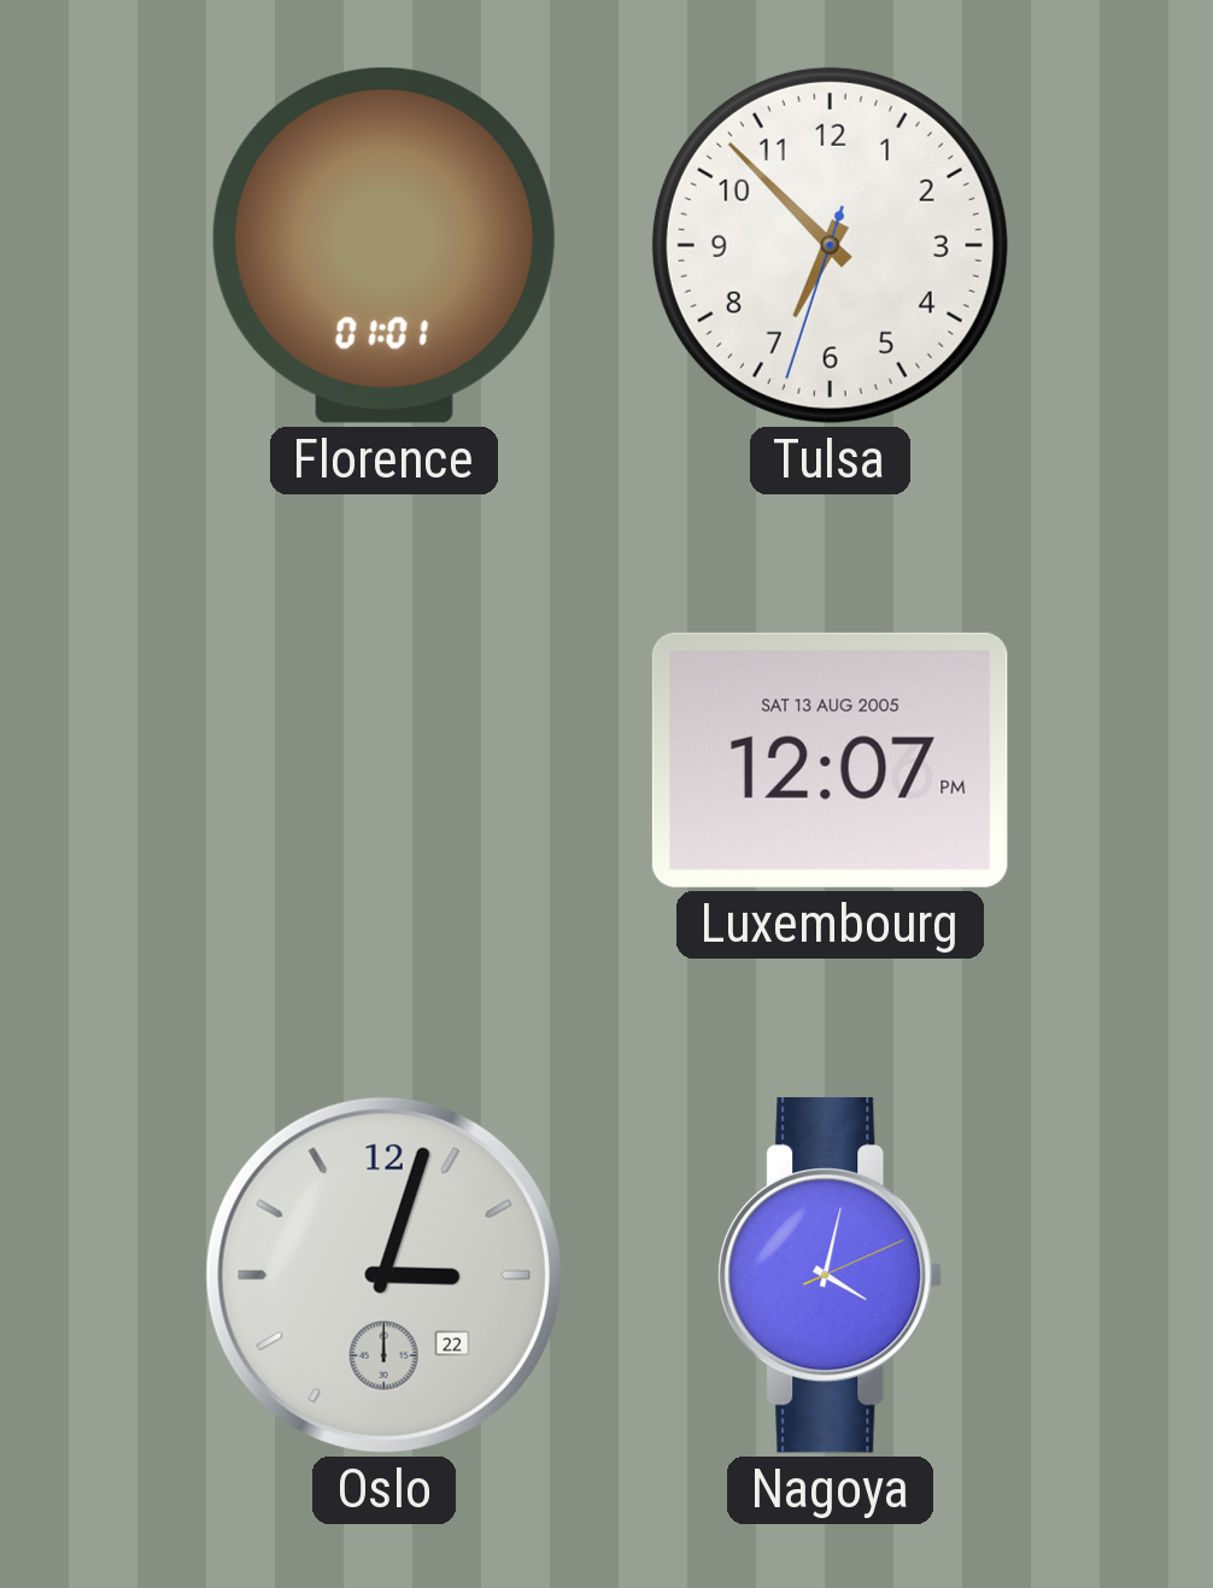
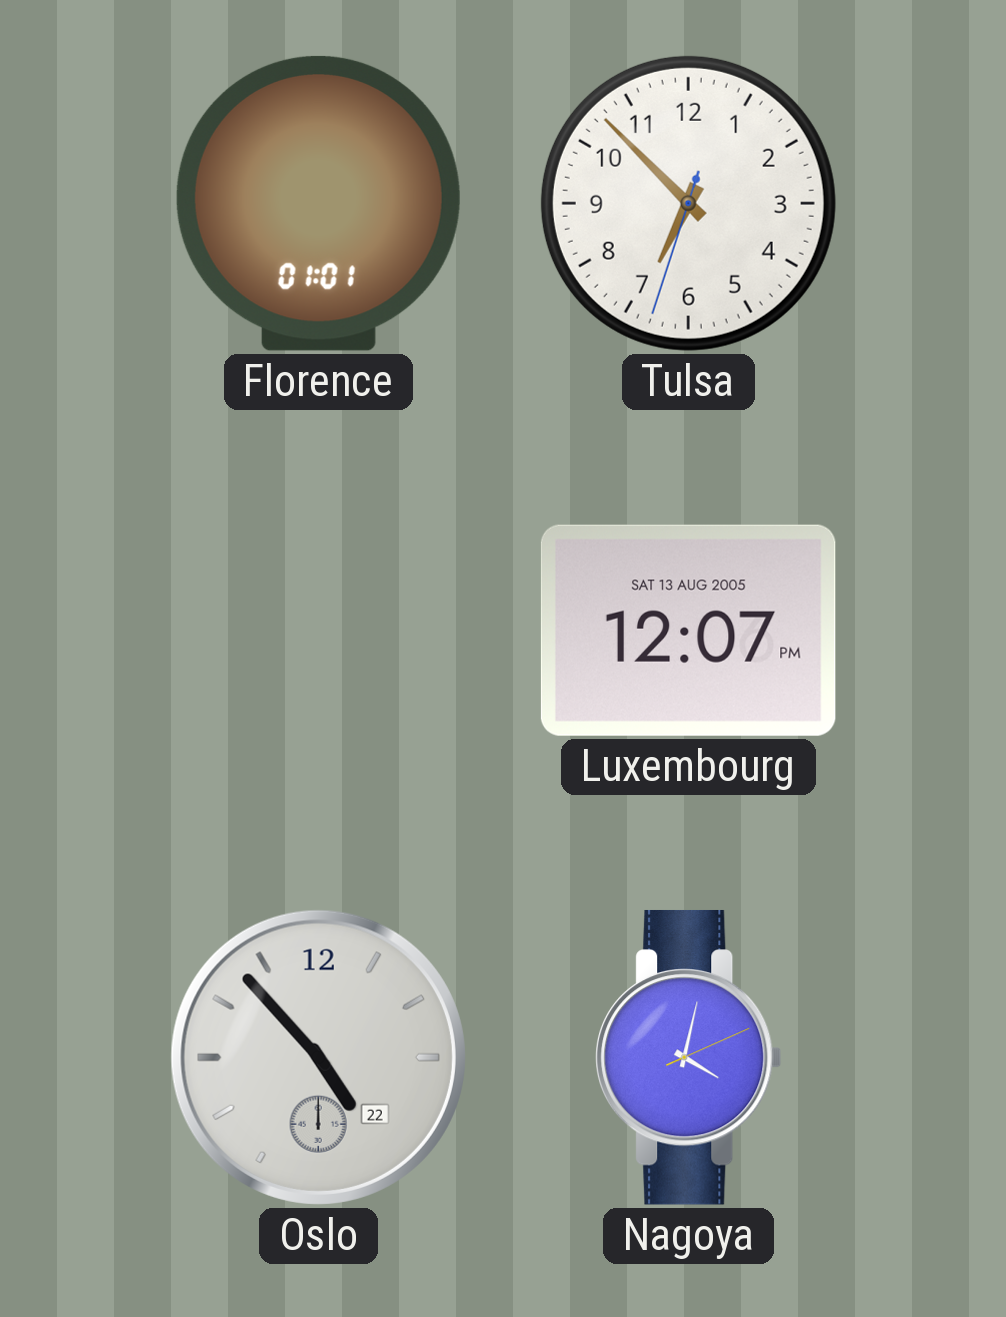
Oslo: 3:03 -> 4:53
